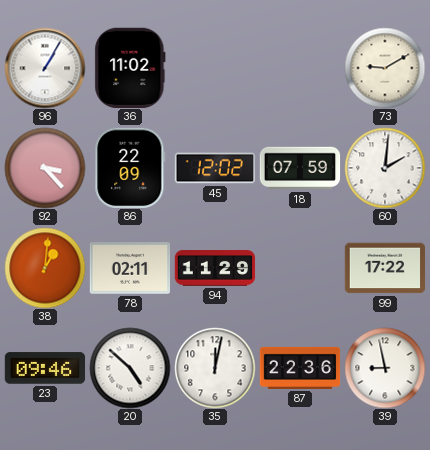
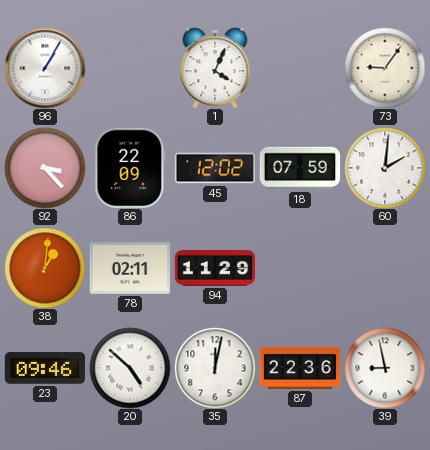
36: 11:02 -> none
1: none -> 4:04
73: 9:10 -> 9:06
99: 17:22 -> none
